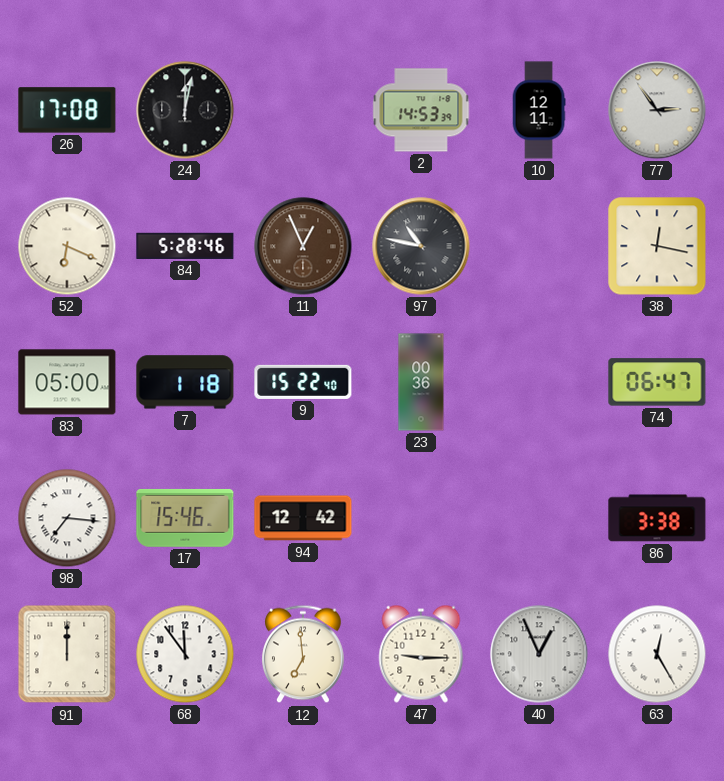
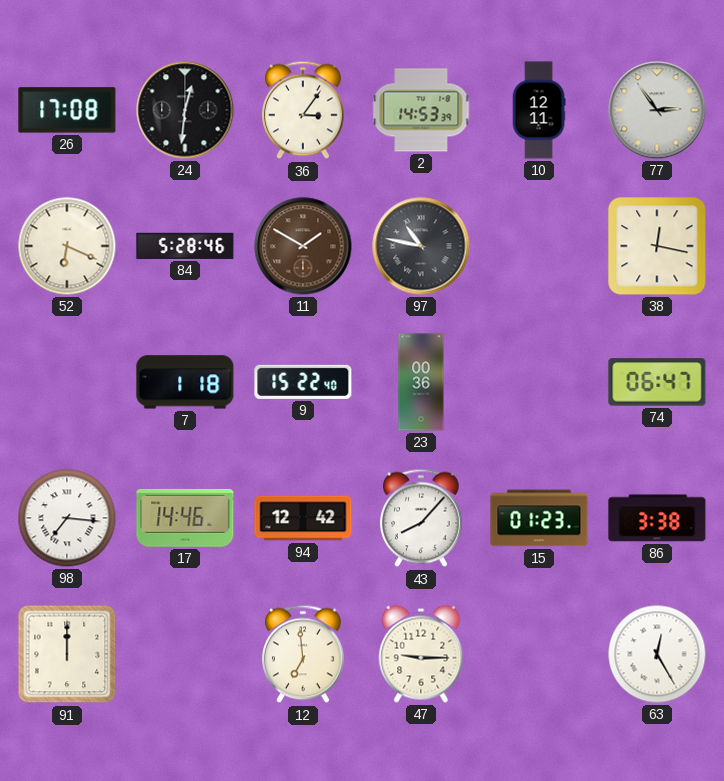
24: 12:02 -> 12:31
36: none -> 3:06
11: 12:56 -> 1:50
83: 05:00 -> none
17: 15:46 -> 14:46
43: none -> 8:07
15: none -> 01:23
68: 11:54 -> none
40: 12:56 -> none
